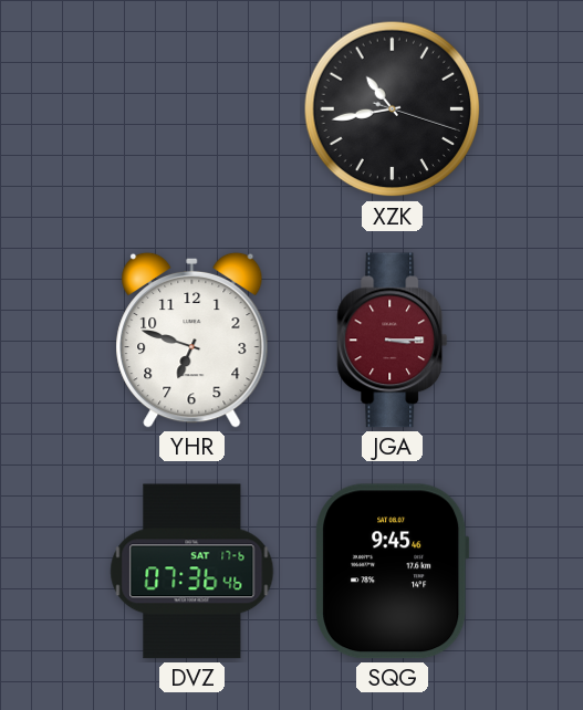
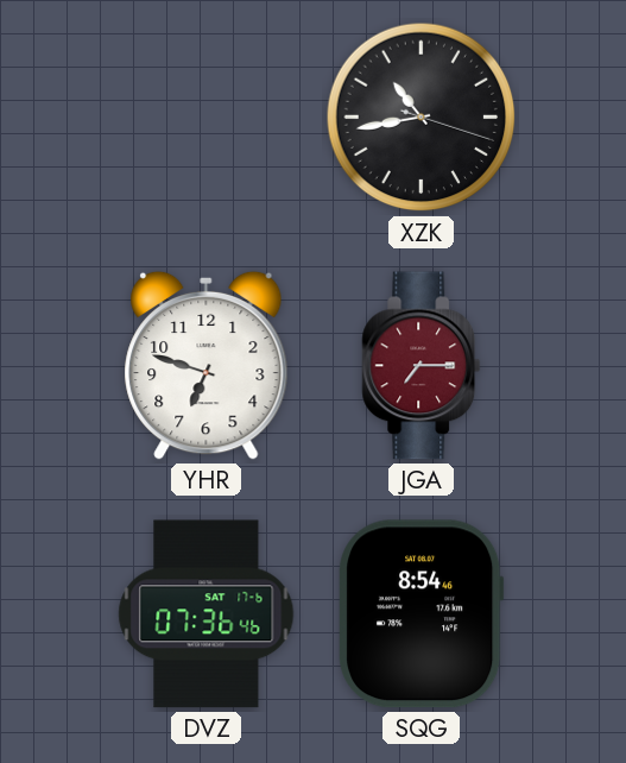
JGA: 3:15 -> 7:15
SQG: 9:45 -> 8:54
